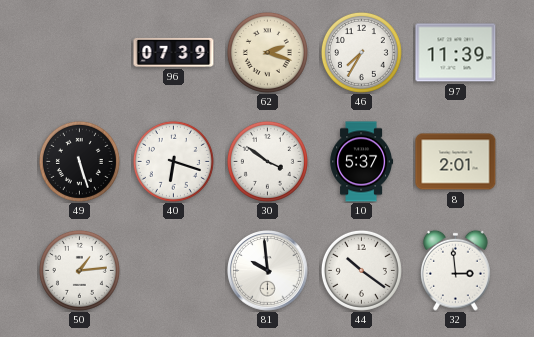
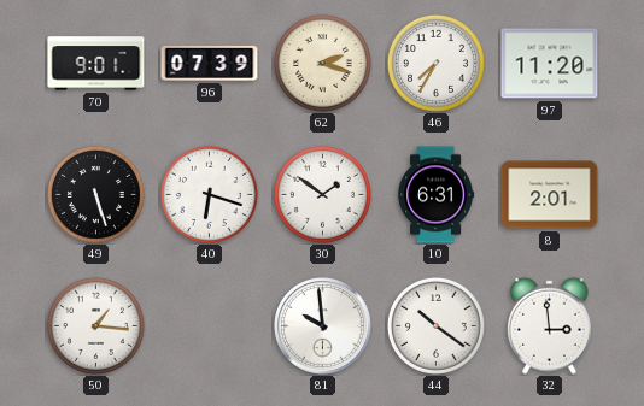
70: none -> 9:01
97: 11:39 -> 11:20
30: 3:51 -> 1:51
10: 5:37 -> 6:31
50: 1:14 -> 1:16
